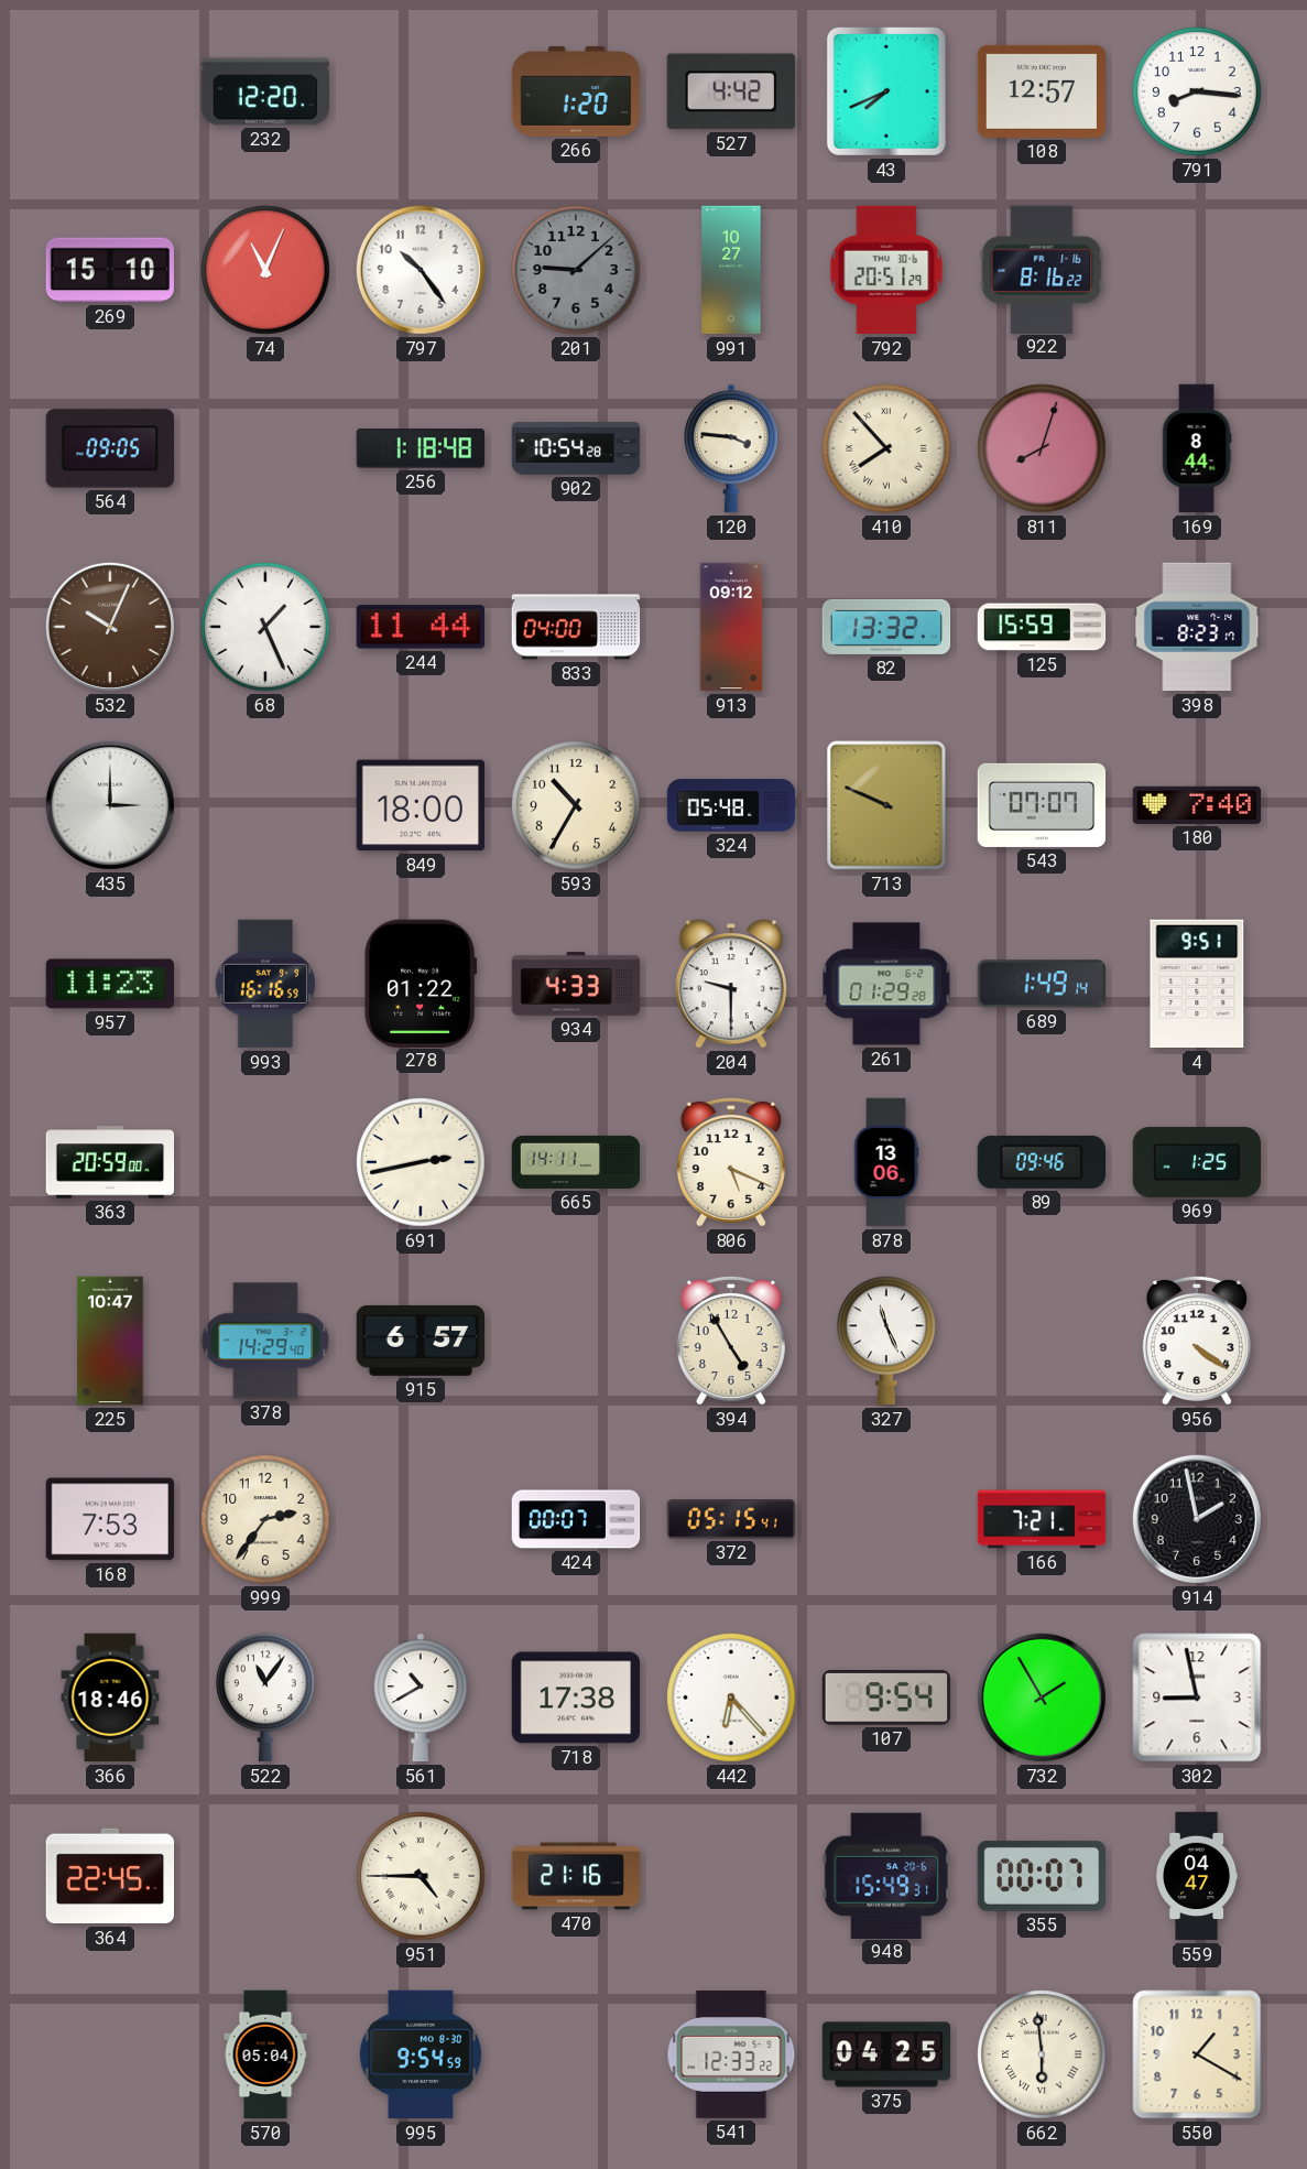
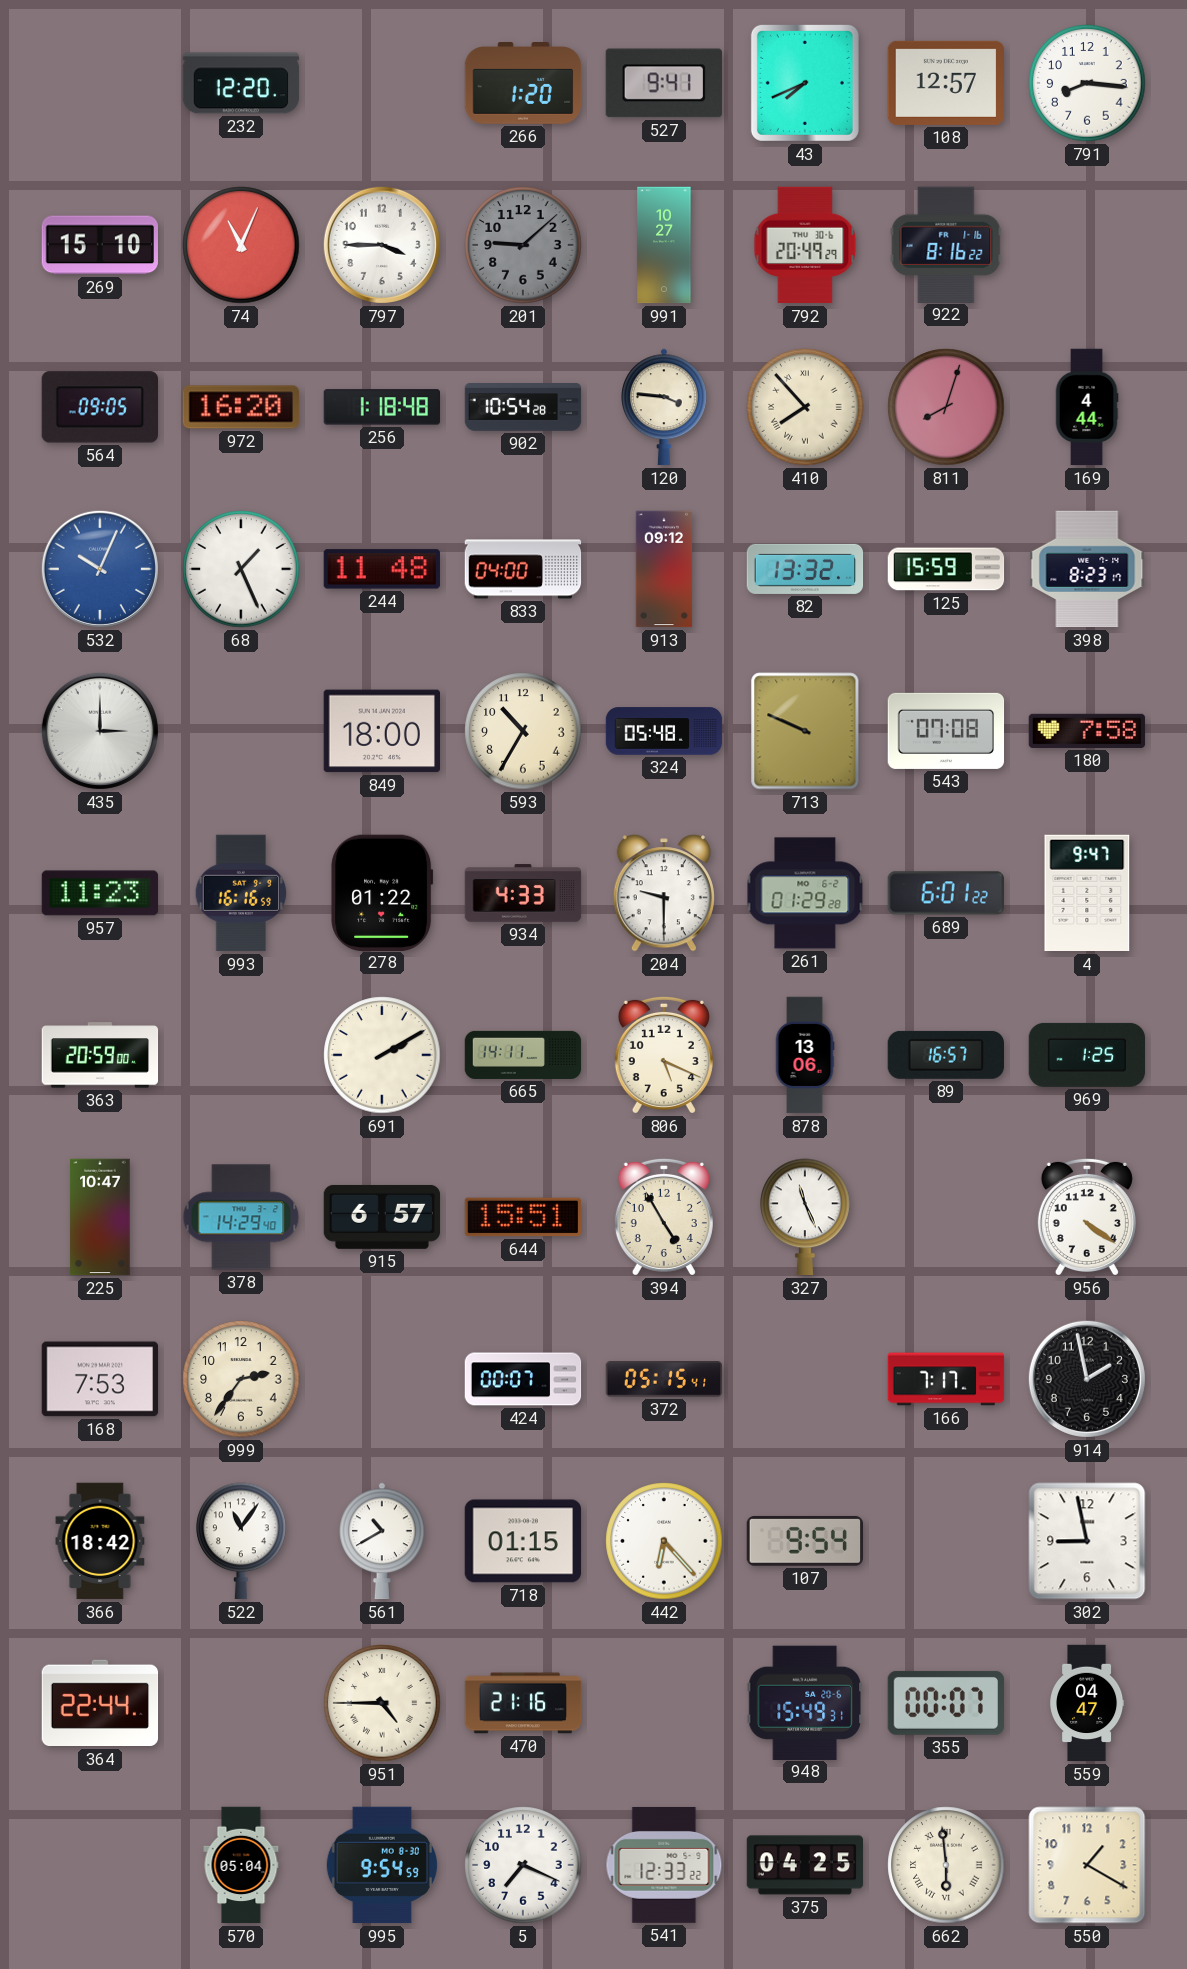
527: 4:42 -> 9:41
797: 10:24 -> 3:45
792: 20:51 -> 20:49
972: none -> 16:20
169: 8:44 -> 4:44
532 dial: brown -> blue
244: 11:44 -> 11:48
543: 07:07 -> 07:08
180: 7:40 -> 7:58
689: 1:49 -> 6:01
4: 9:51 -> 9:47
691: 2:43 -> 2:10
89: 09:46 -> 16:57
644: none -> 15:51
166: 7:21 -> 7:17
366: 18:46 -> 18:42
718: 17:38 -> 01:15
732: 1:55 -> none
364: 22:45 -> 22:44
5: none -> 7:19
